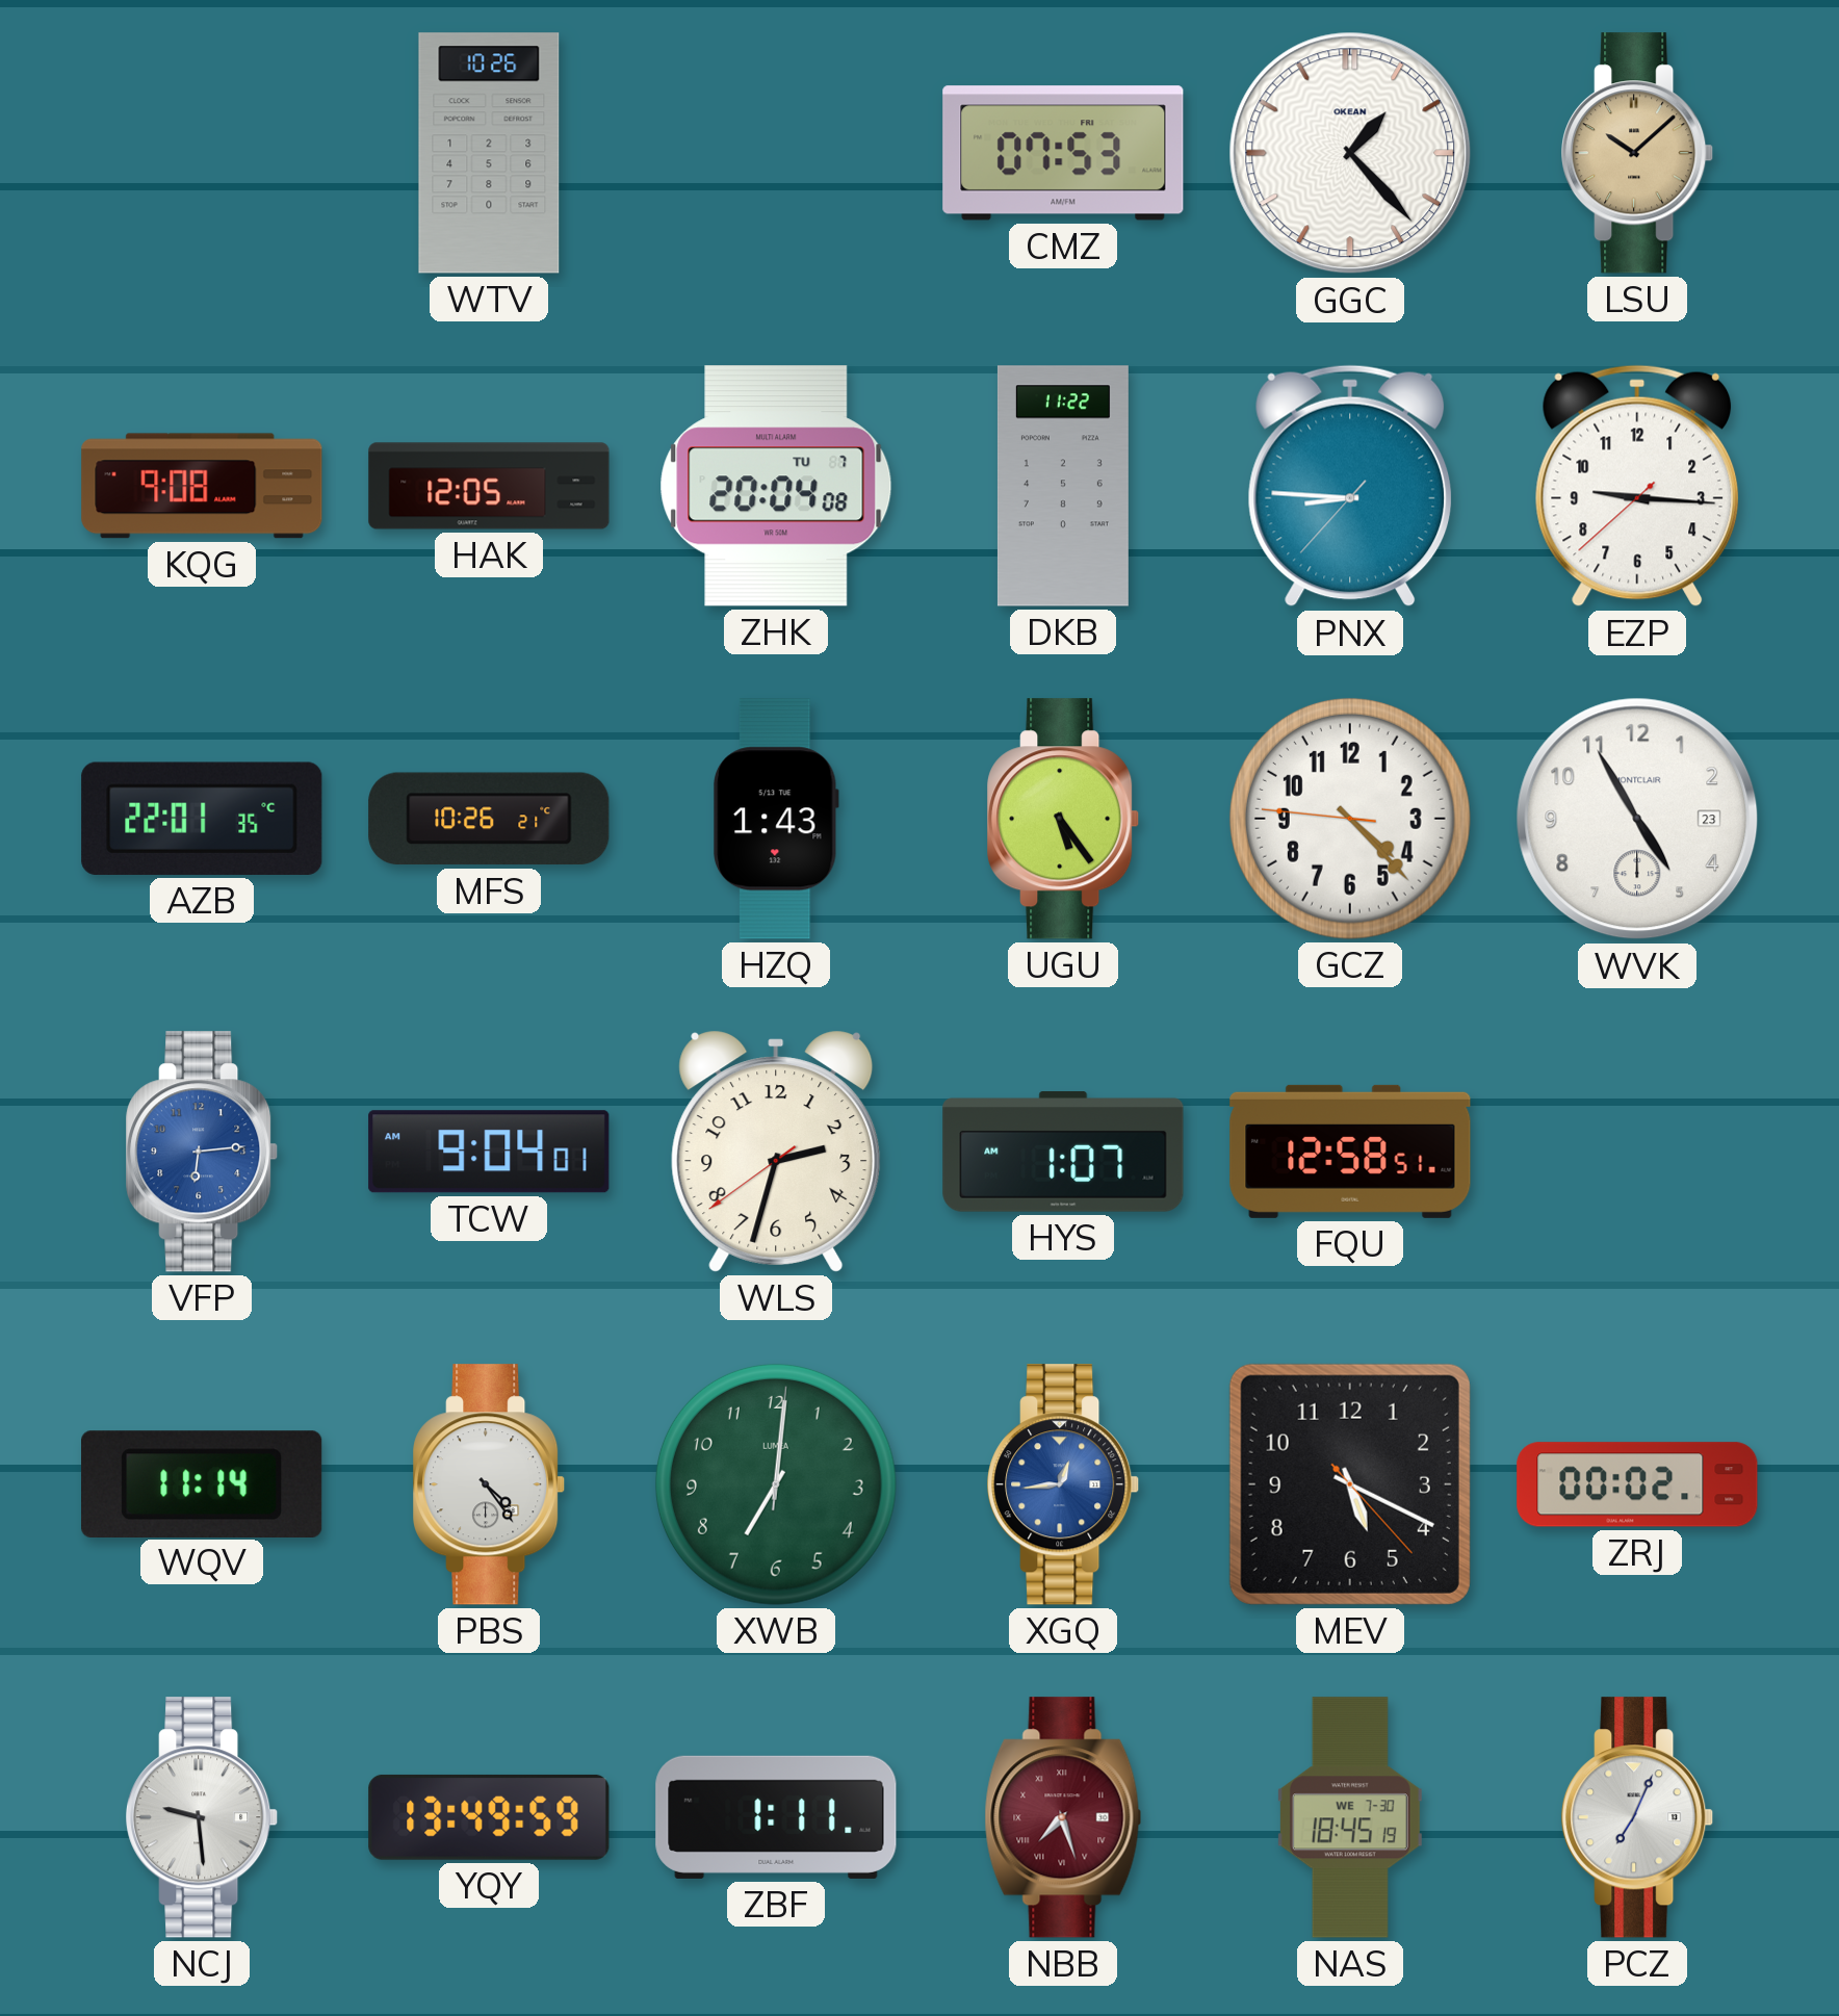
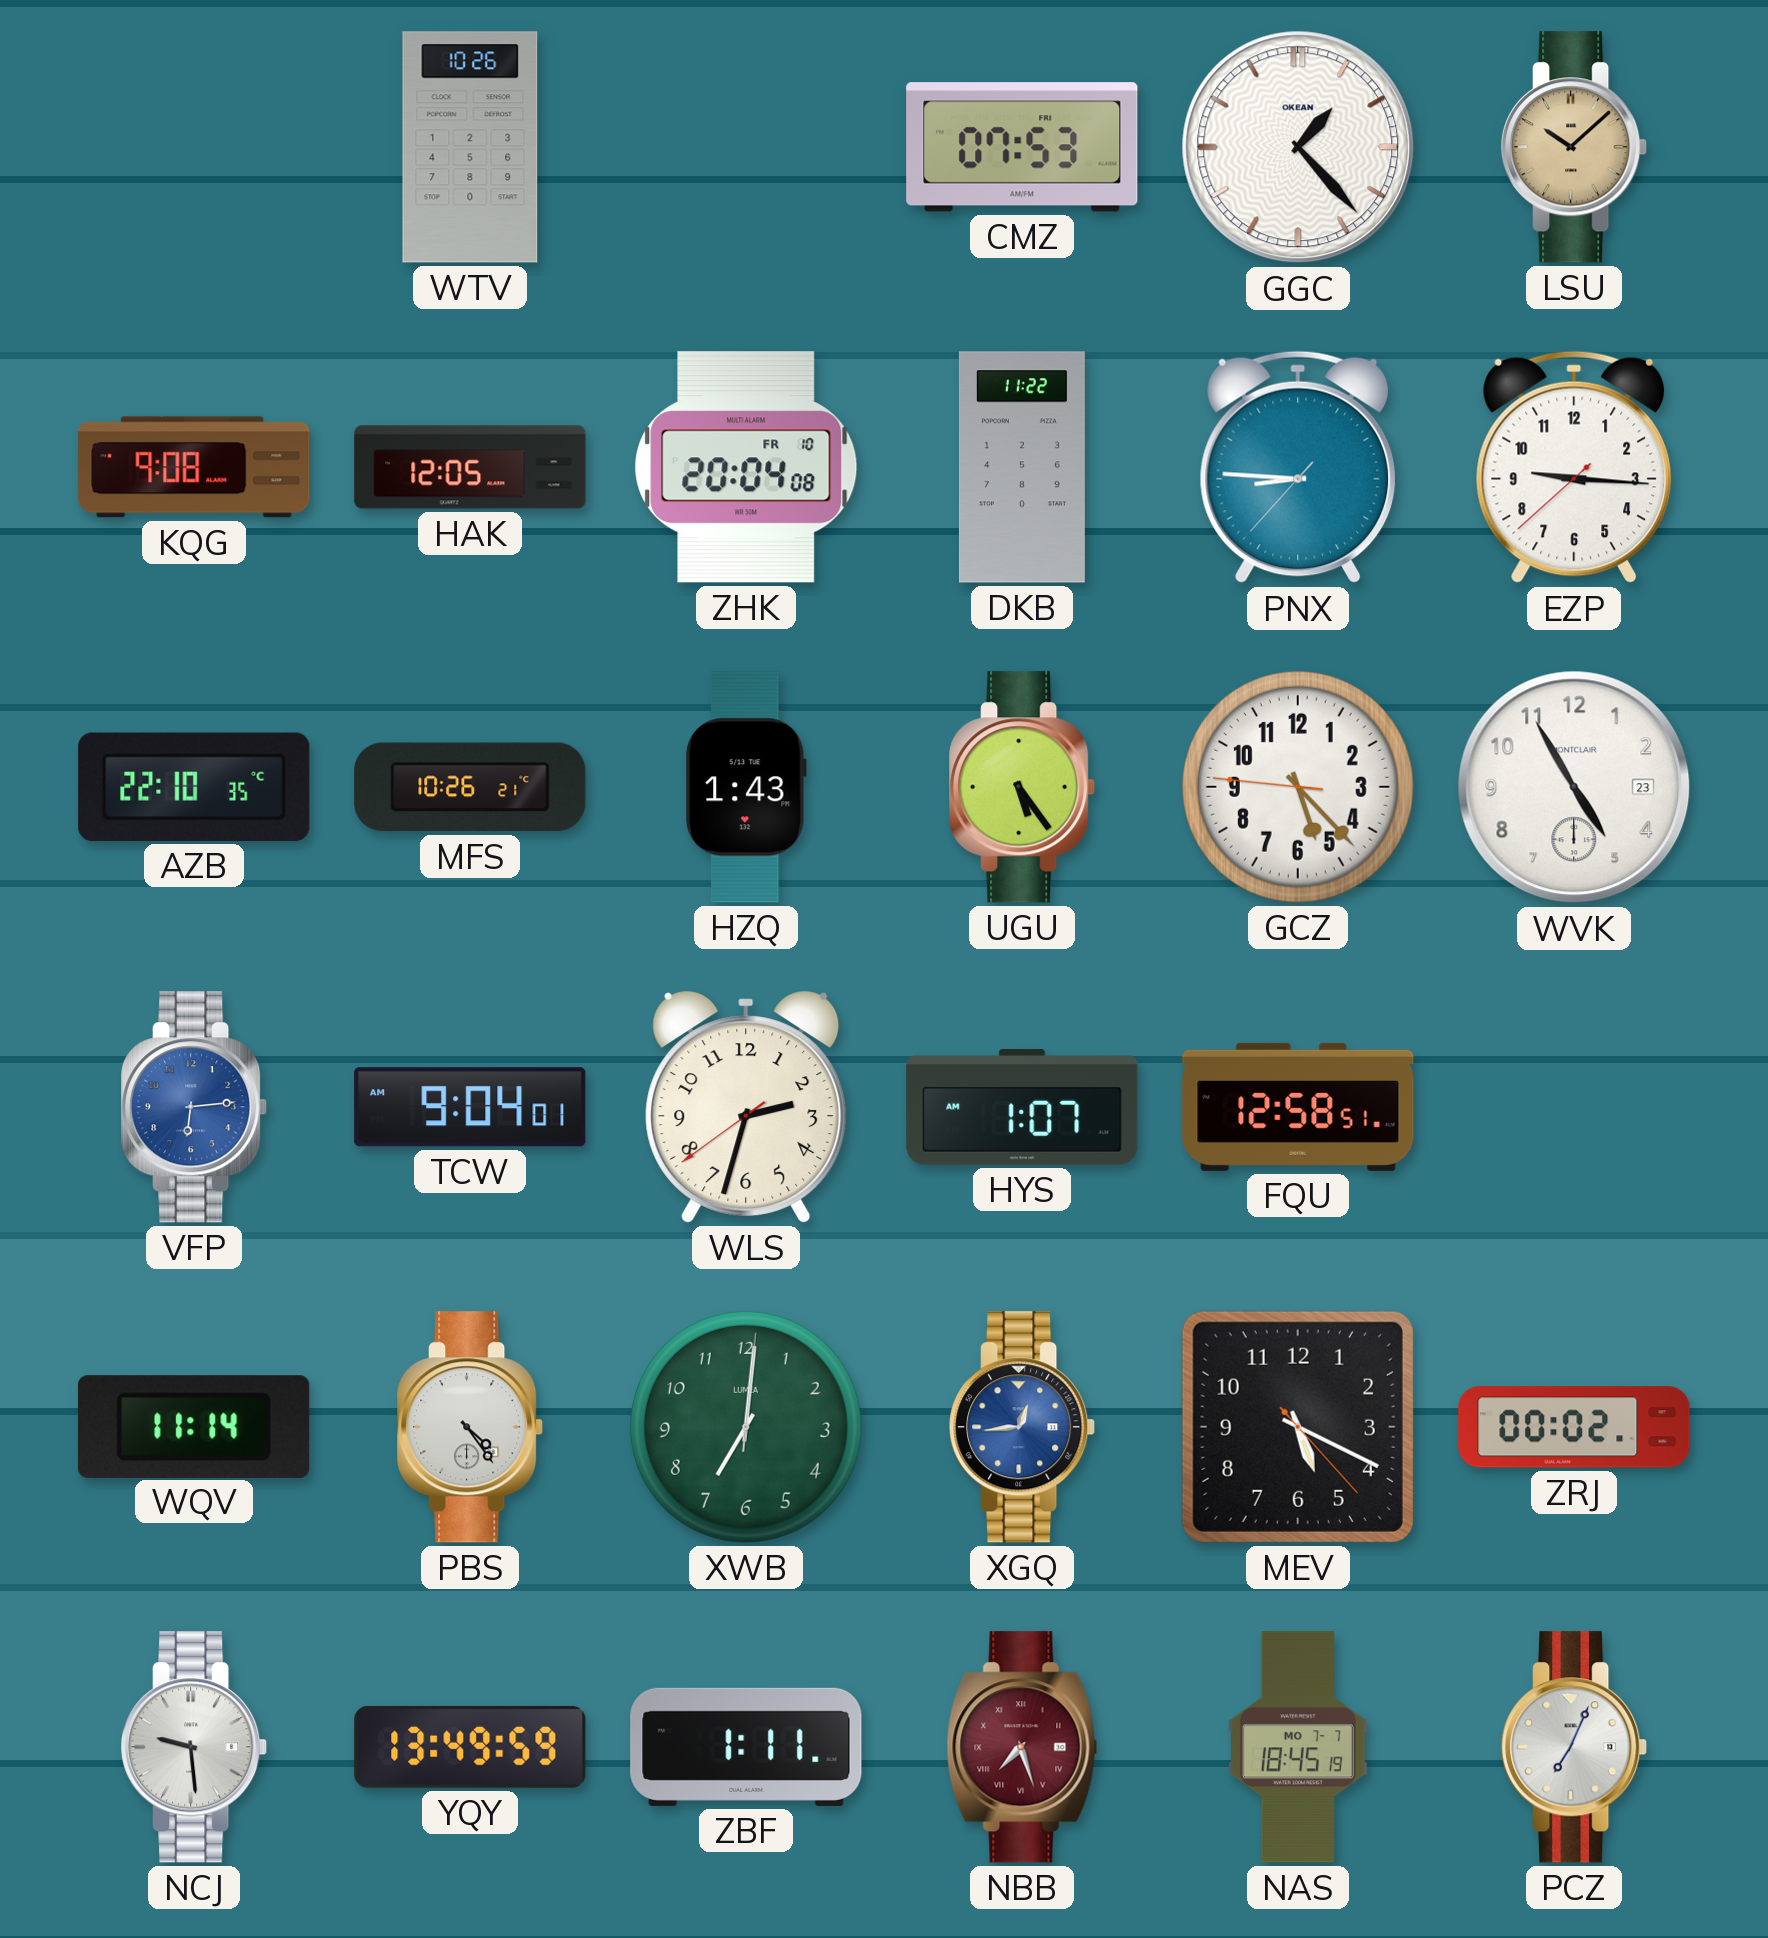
ZHK date: TU 7 -> FR 10
AZB: 22:01 -> 22:10
GCZ: 4:22 -> 5:22
NAS date: WE 7-30 -> MO 7-7
